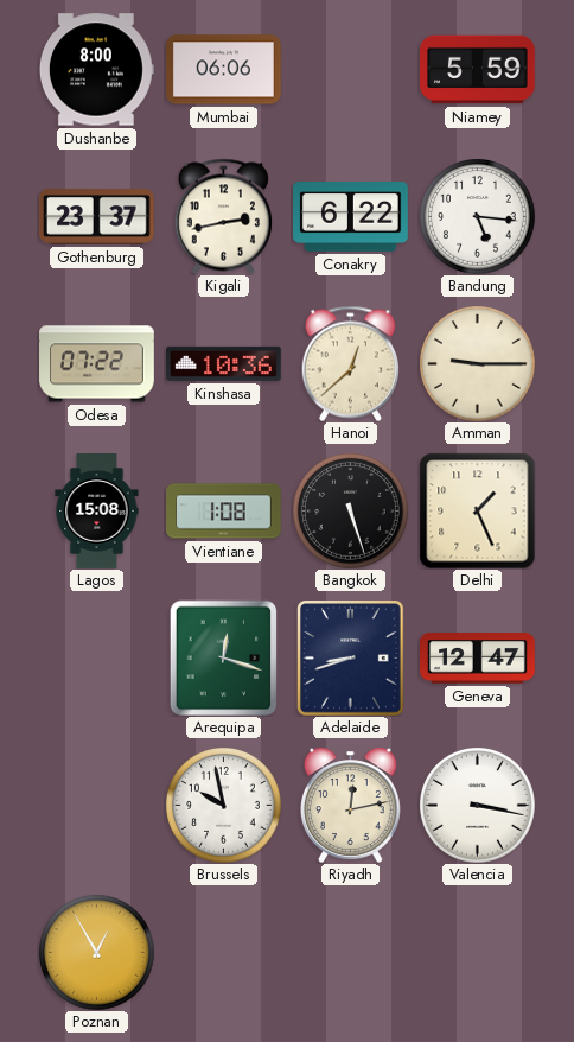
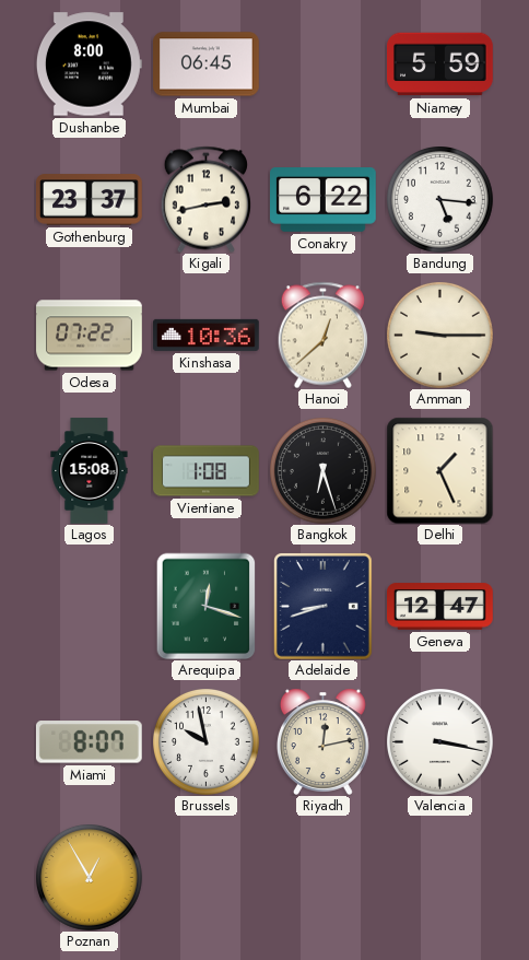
Mumbai: 06:06 -> 06:45
Bangkok: 5:27 -> 6:27
Miami: none -> 8:07
